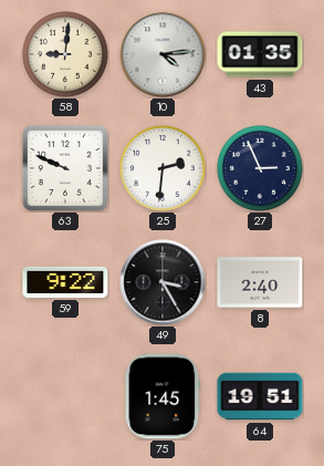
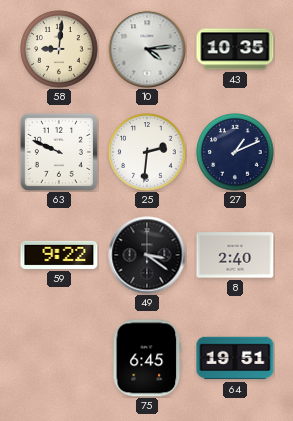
43: 01:35 -> 10:35
27: 2:56 -> 1:11
49: 3:25 -> 3:21
75: 1:45 -> 6:45
